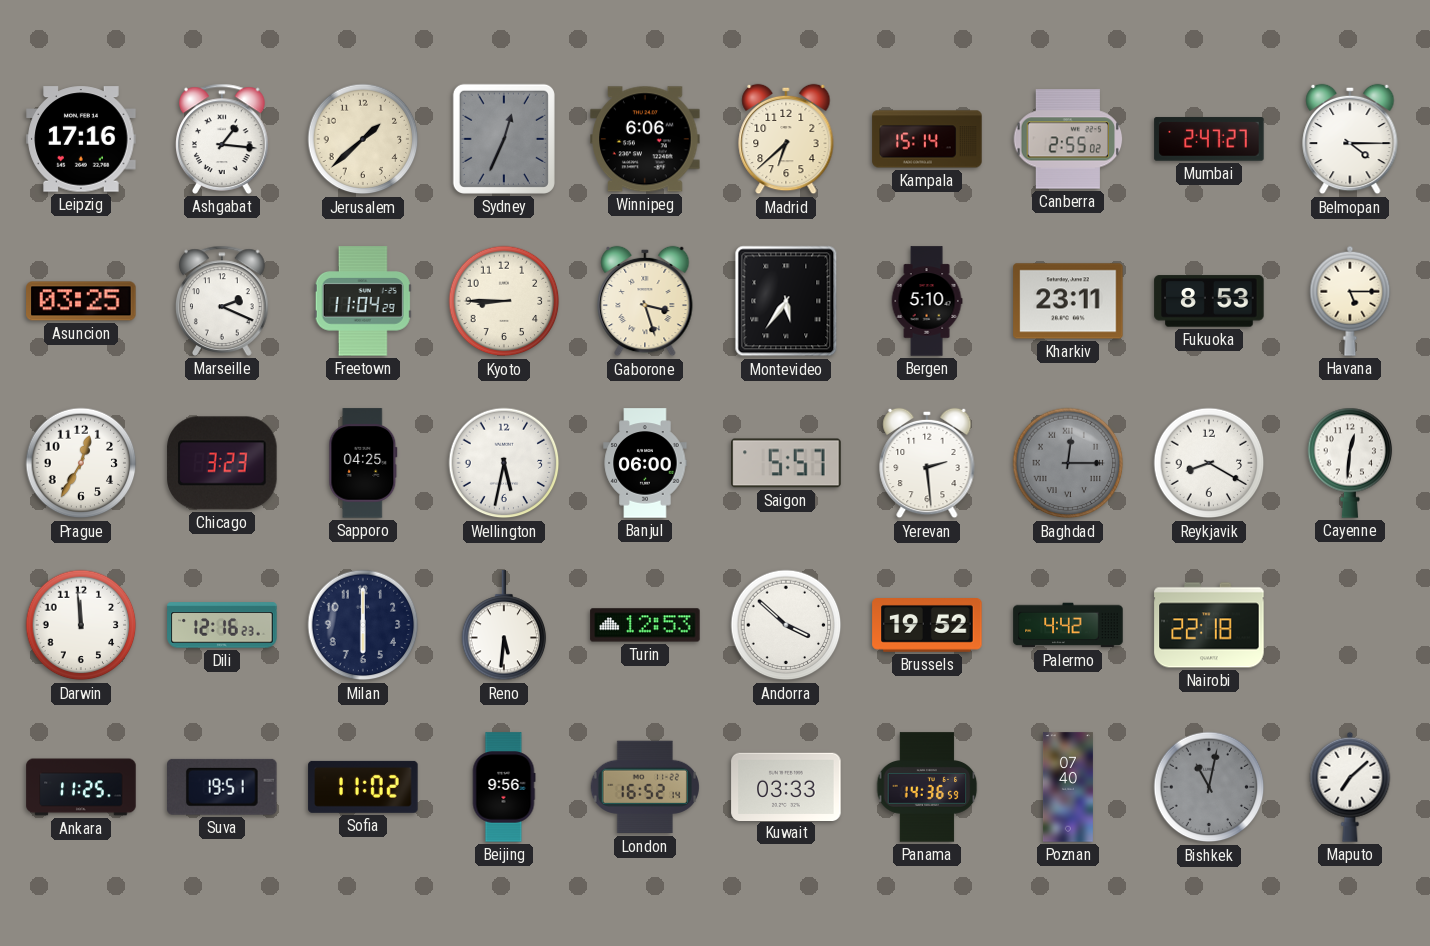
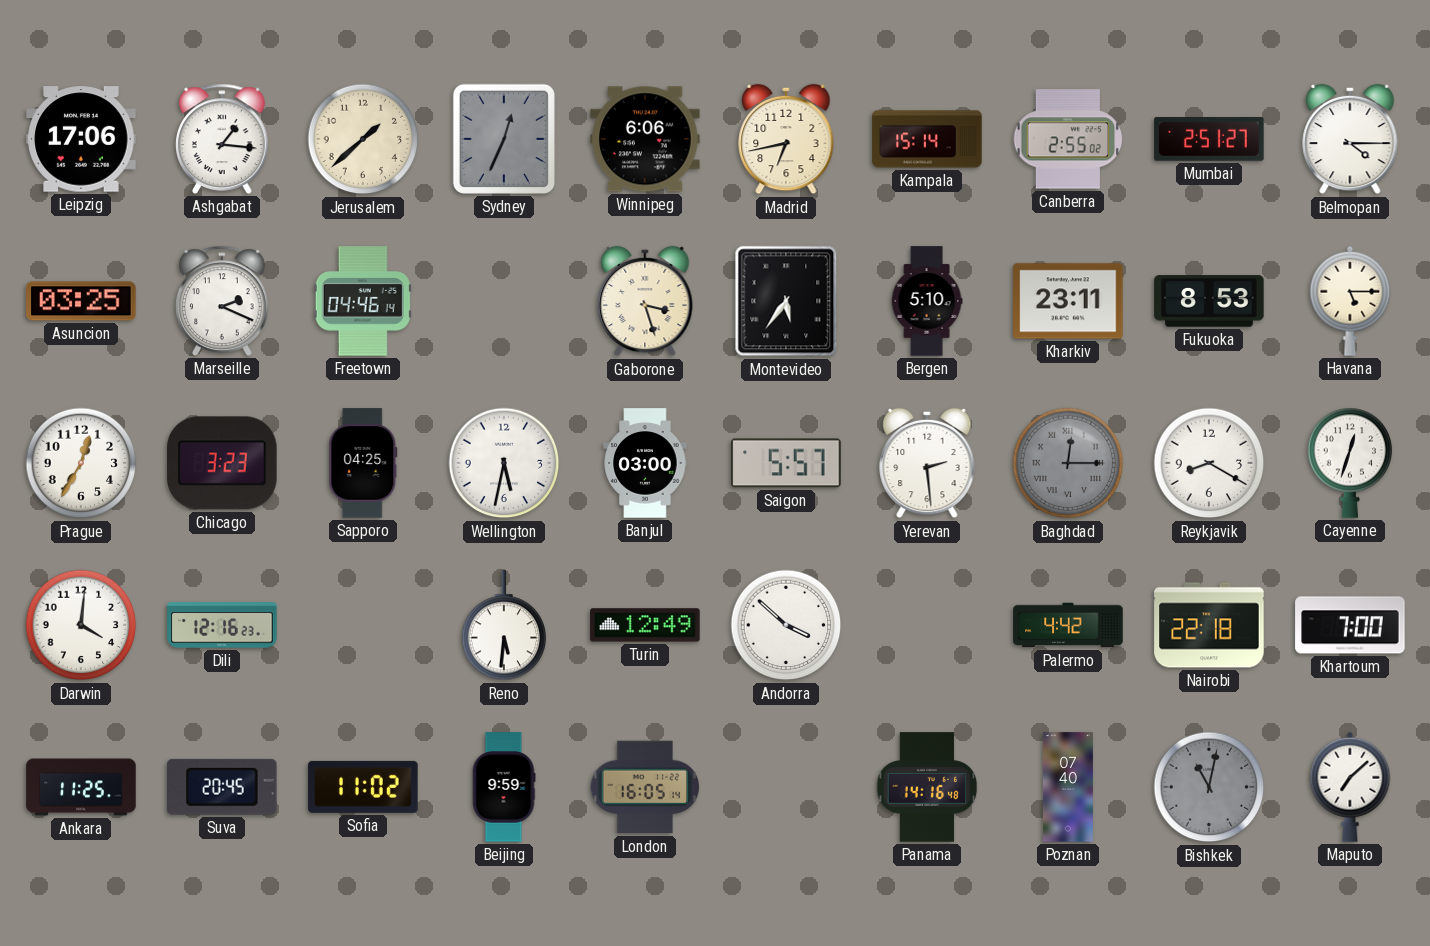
Leipzig: 17:16 -> 17:06
Madrid: 6:38 -> 6:43
Mumbai: 2:47 -> 2:51
Freetown: 11:04 -> 04:46
Kyoto: 8:45 -> none
Banjul: 06:00 -> 03:00
Cayenne: 12:31 -> 12:33
Darwin: 11:59 -> 4:01
Milan: 6:00 -> none
Turin: 12:53 -> 12:49
Brussels: 19:52 -> none
Khartoum: none -> 7:00
Suva: 19:51 -> 20:45
Beijing: 9:56 -> 9:59
London: 16:52 -> 16:05
Kuwait: 03:33 -> none
Panama: 14:36 -> 14:16
